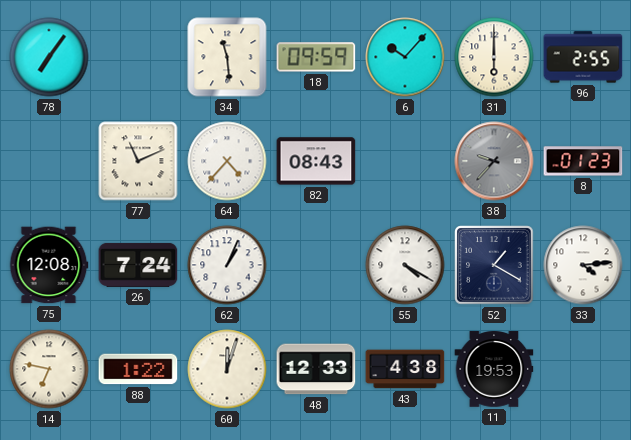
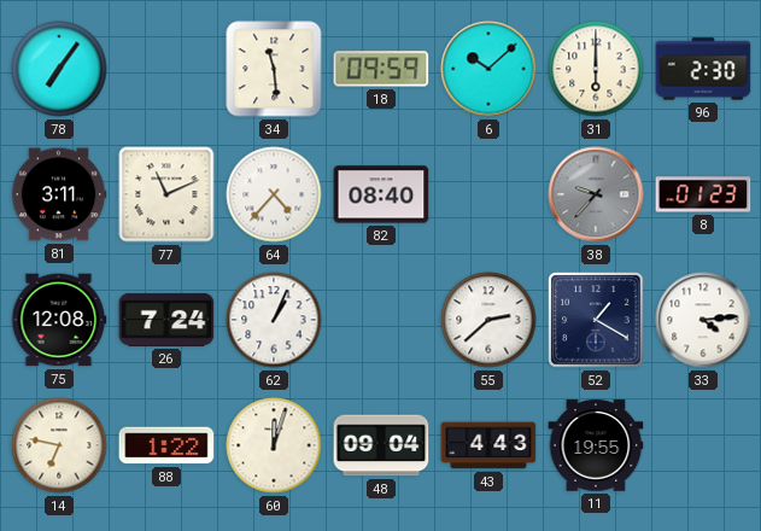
6: 10:07 -> 10:08
96: 2:55 -> 2:30
81: none -> 3:11
82: 08:43 -> 08:40
55: 4:20 -> 2:38
48: 12:33 -> 09:04
43: 4:38 -> 4:43
11: 19:53 -> 19:55
